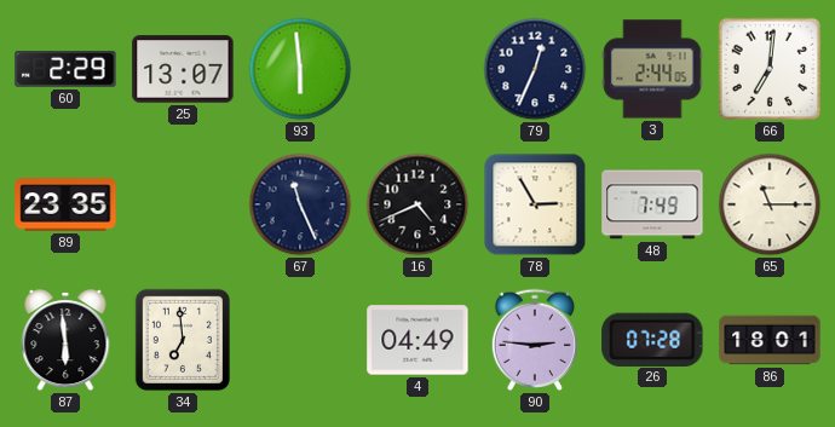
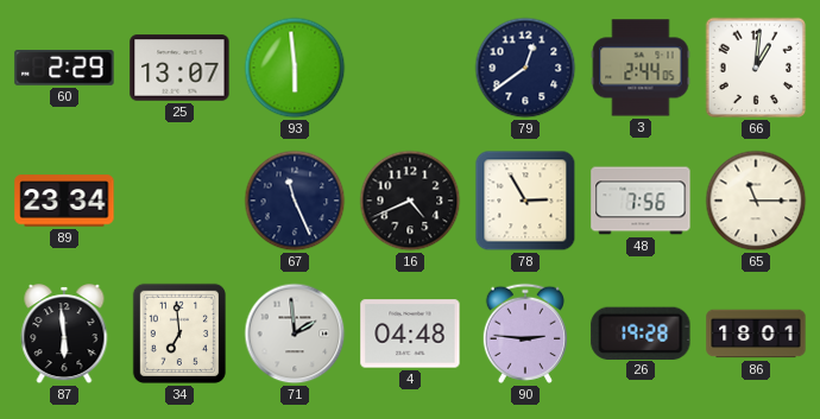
79: 12:34 -> 12:39
66: 7:01 -> 1:01
89: 23:35 -> 23:34
48: 7:49 -> 7:56
71: none -> 1:59
4: 04:49 -> 04:48
26: 07:28 -> 19:28
